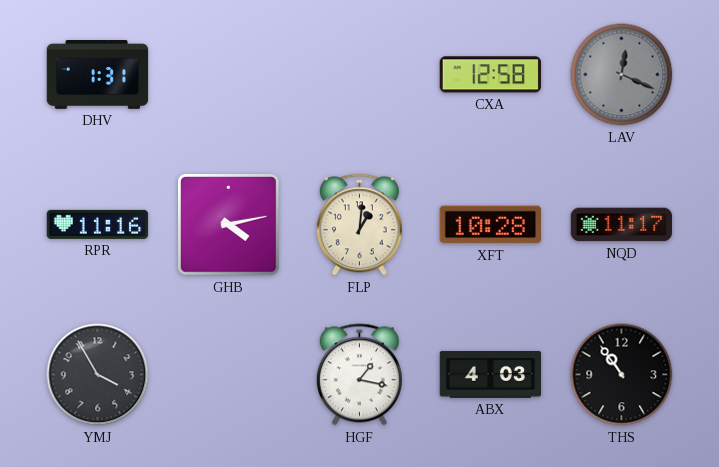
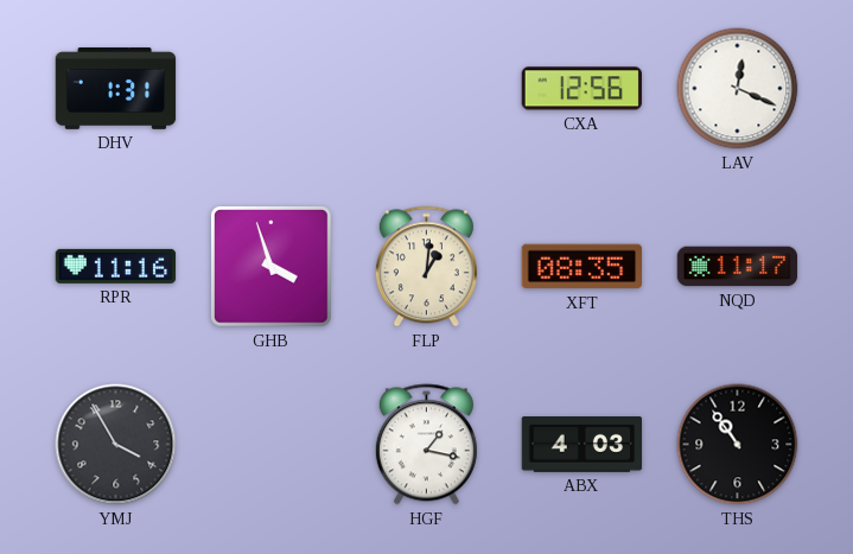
CXA: 12:58 -> 12:56
LAV dial: grey -> white
GHB: 4:13 -> 3:57
XFT: 10:28 -> 08:35
